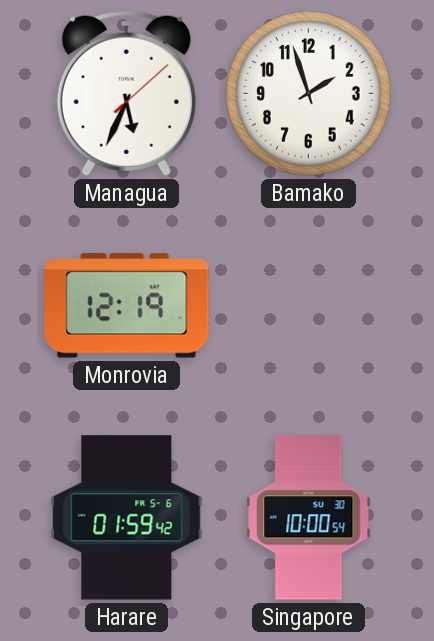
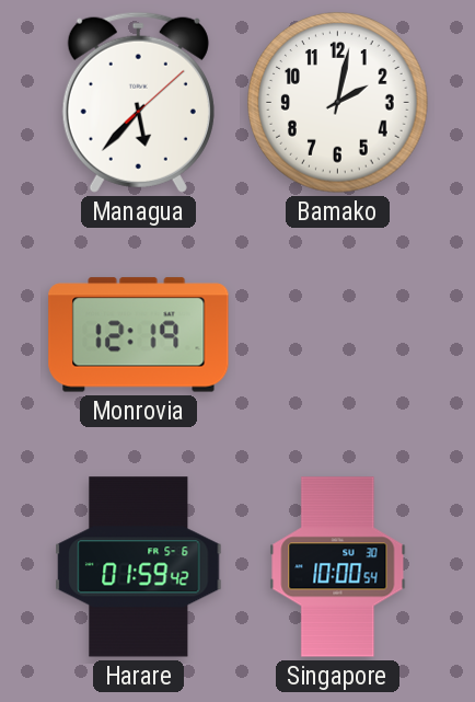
Managua: 5:34 -> 5:37
Bamako: 1:57 -> 2:02
